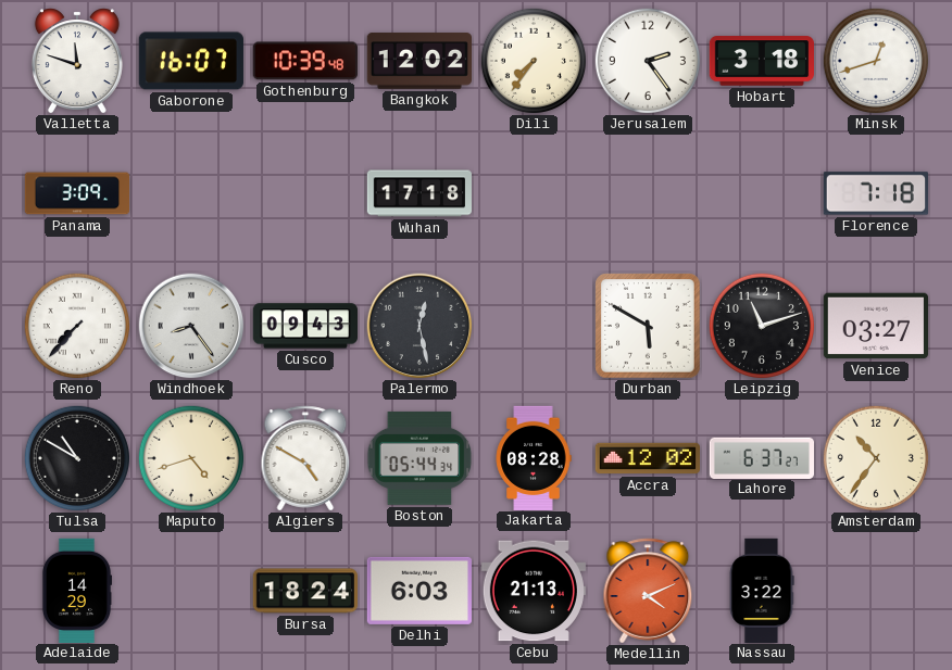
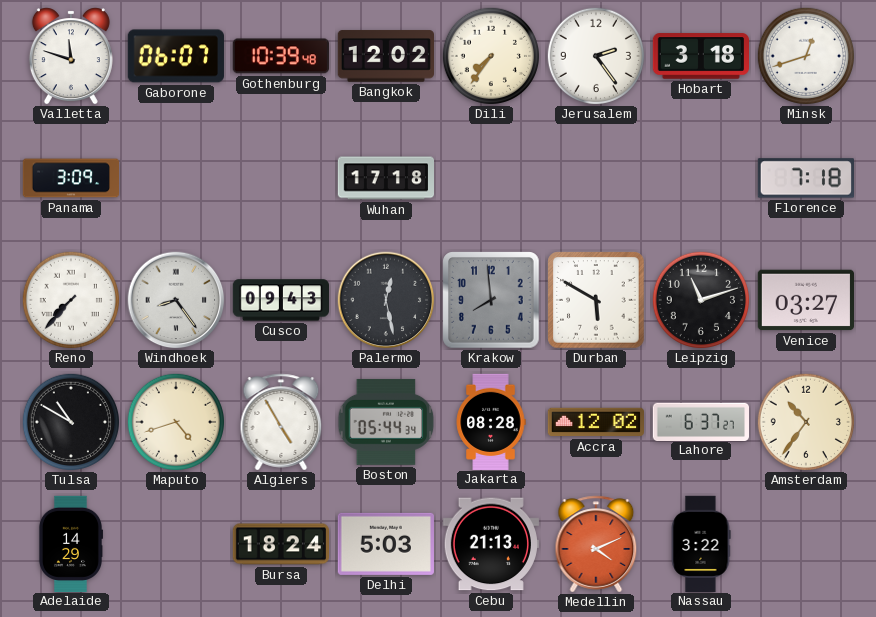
Gaborone: 16:07 -> 06:07
Krakow: none -> 7:59
Algiers: 4:50 -> 4:55
Delhi: 6:03 -> 5:03
